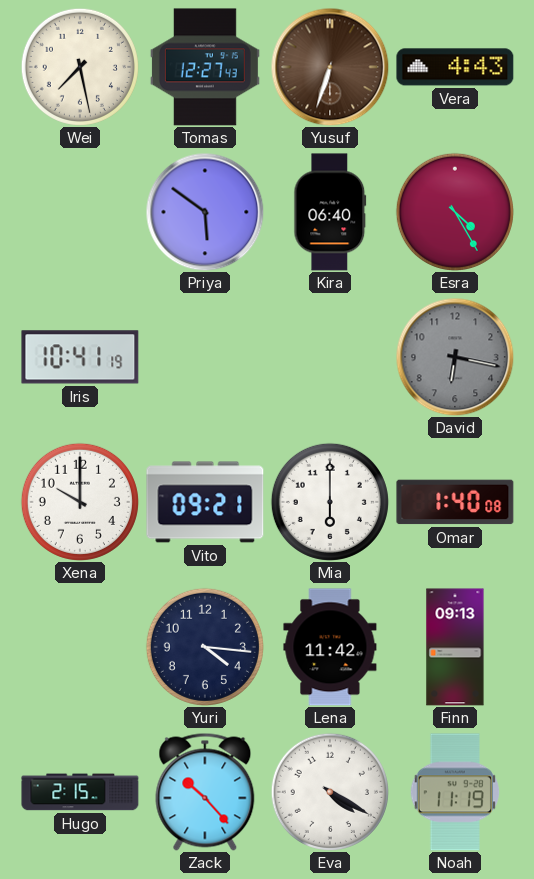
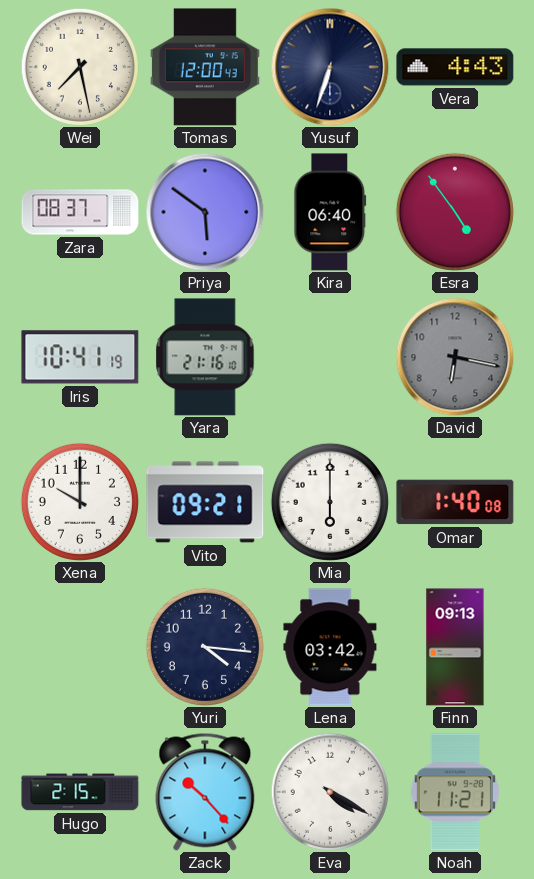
Tomas: 12:27 -> 12:00
Yusuf dial: brown -> navy
Zara: none -> 08:37
Esra: 4:25 -> 4:54
Yara: none -> 21:16
Lena: 11:42 -> 03:42
Noah: 11:19 -> 11:21
